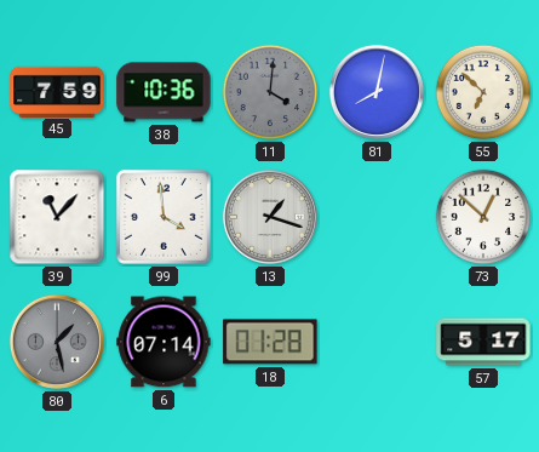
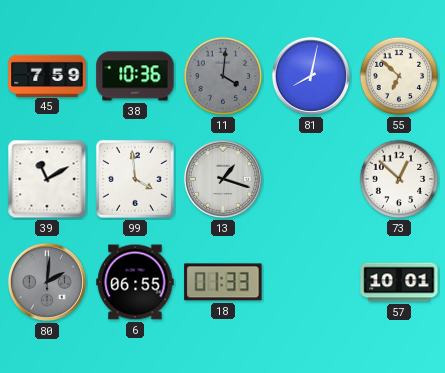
39: 11:07 -> 11:10
80: 1:28 -> 2:01
6: 07:14 -> 06:55
18: 01:28 -> 01:33
57: 5:17 -> 10:01
